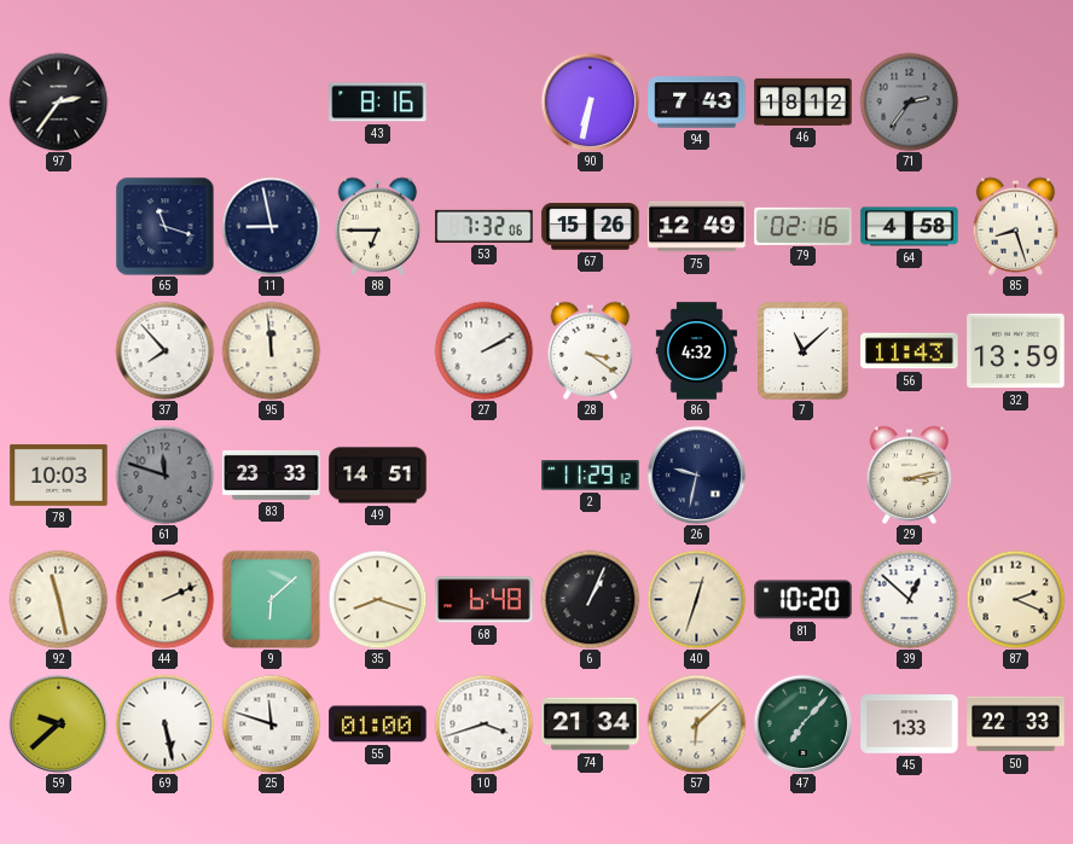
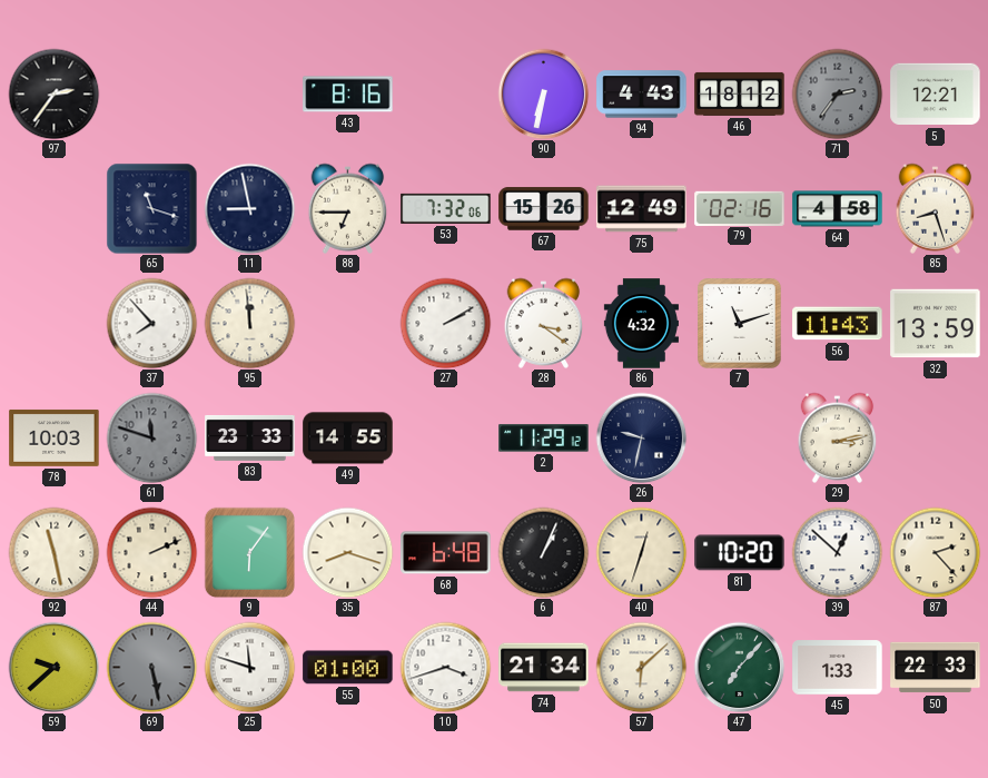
94: 7:43 -> 4:43
5: none -> 12:21
7: 11:08 -> 11:12
49: 14:51 -> 14:55
9: 6:08 -> 6:06
87: 2:19 -> 2:23
69 dial: white -> grey
